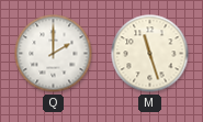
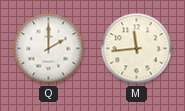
M: 11:27 -> 11:44
